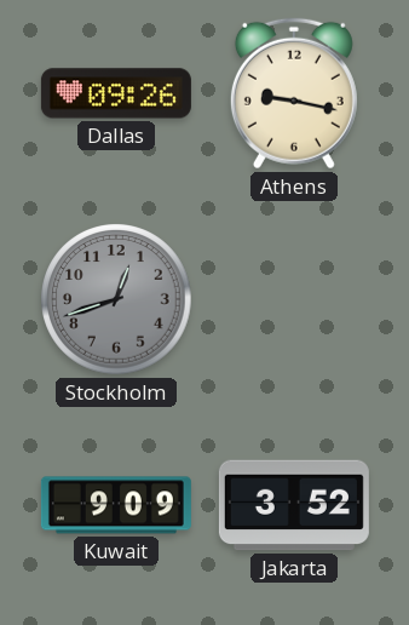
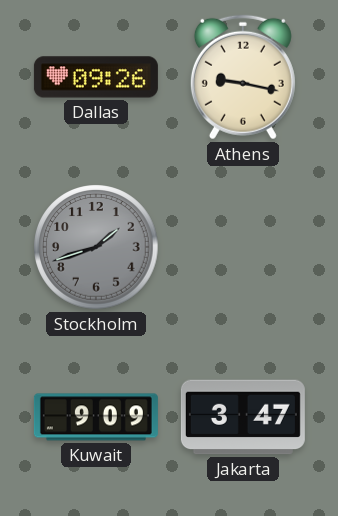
Stockholm: 12:42 -> 1:42
Jakarta: 3:52 -> 3:47
